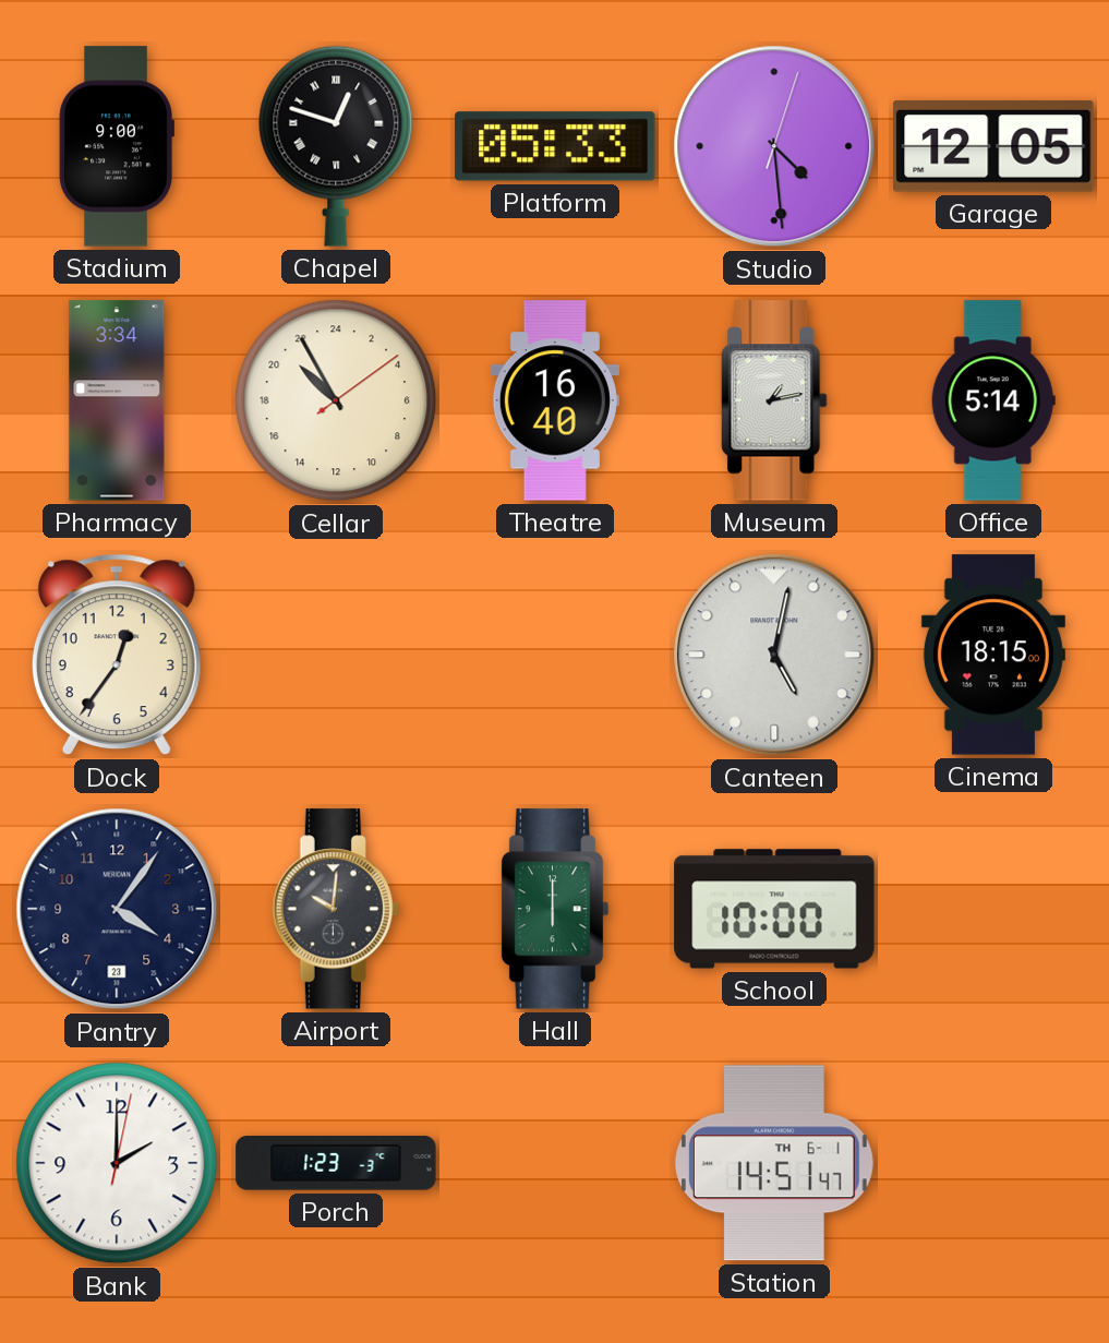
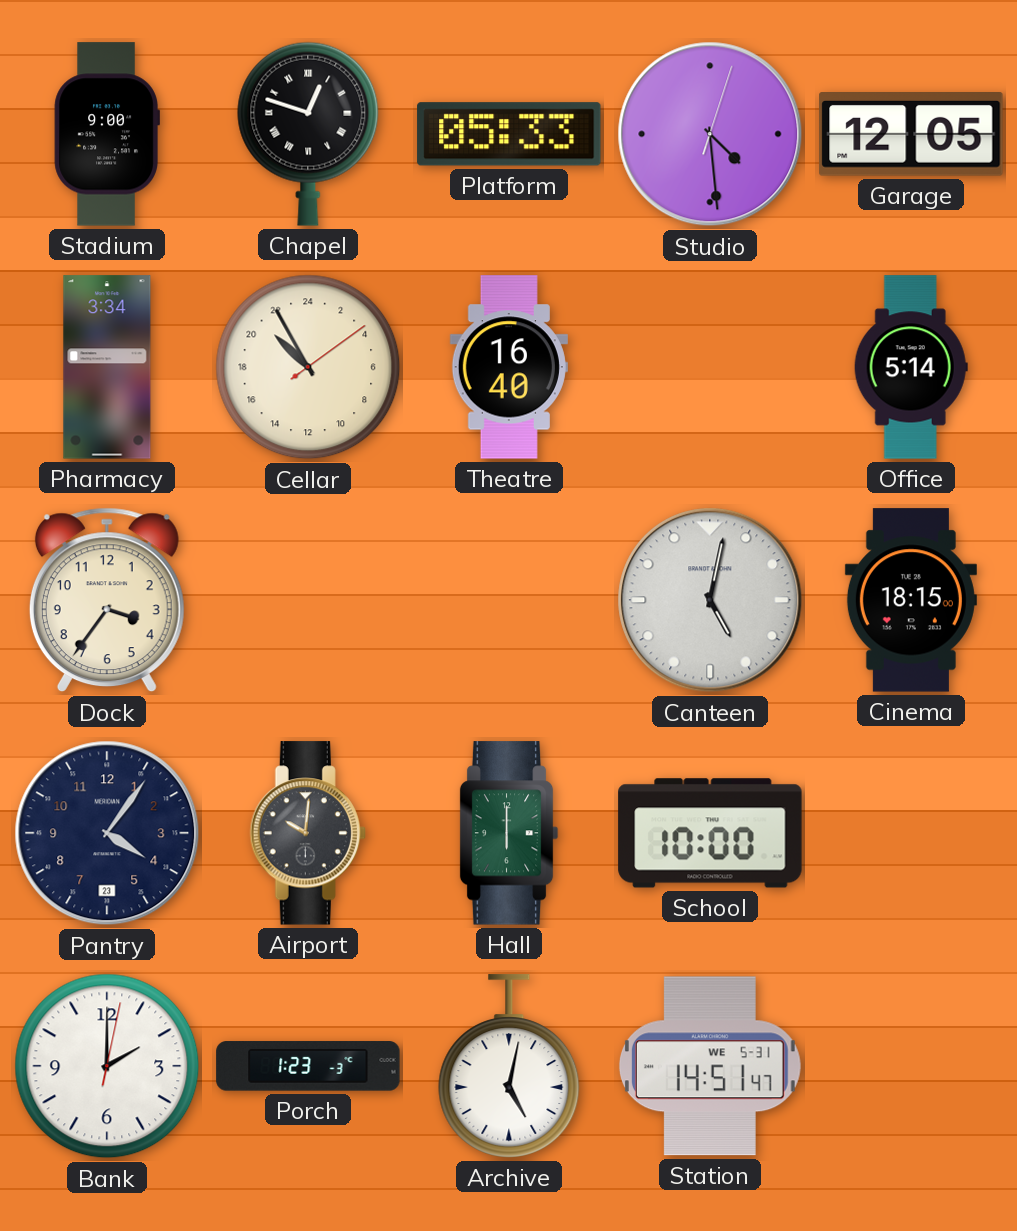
Museum: 1:13 -> none
Dock: 12:36 -> 3:36
Archive: none -> 5:02
Station date: TH 6-1 -> WE 5-31
